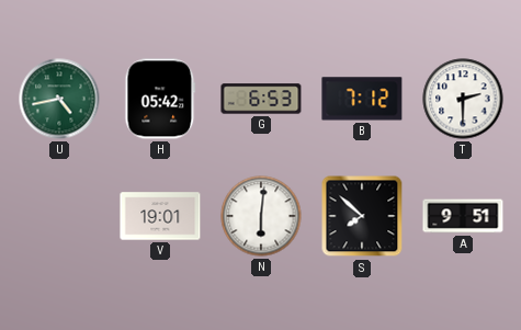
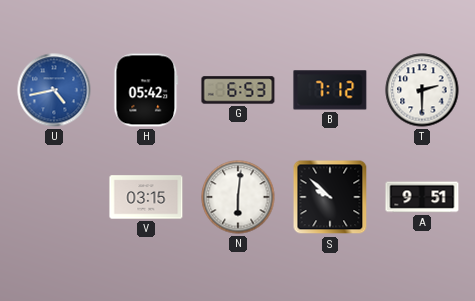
U dial: green -> blue
V: 19:01 -> 03:15
S: 7:52 -> 9:52
